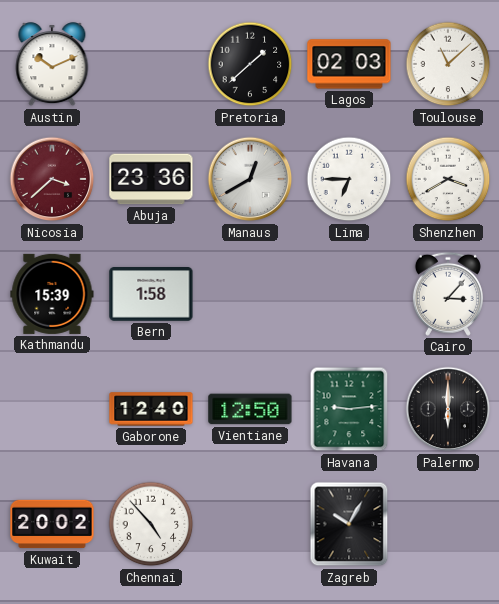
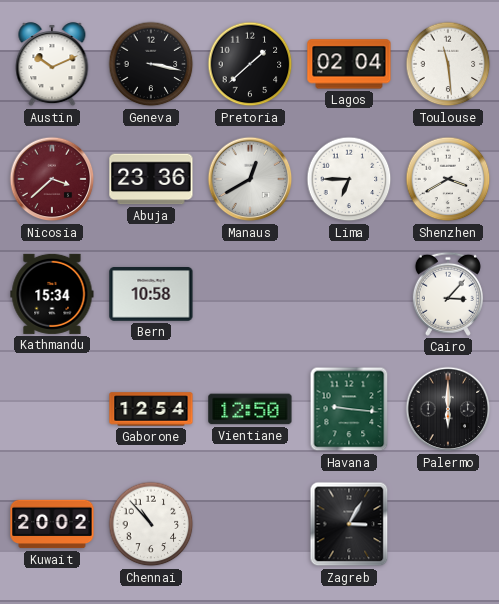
Geneva: none -> 3:17
Lagos: 02:03 -> 02:04
Toulouse: 11:08 -> 11:29
Kathmandu: 15:39 -> 15:34
Bern: 1:58 -> 10:58
Gaborone: 12:40 -> 12:54
Havana: 9:14 -> 9:16
Chennai: 4:53 -> 10:53
Zagreb: 10:05 -> 3:05
